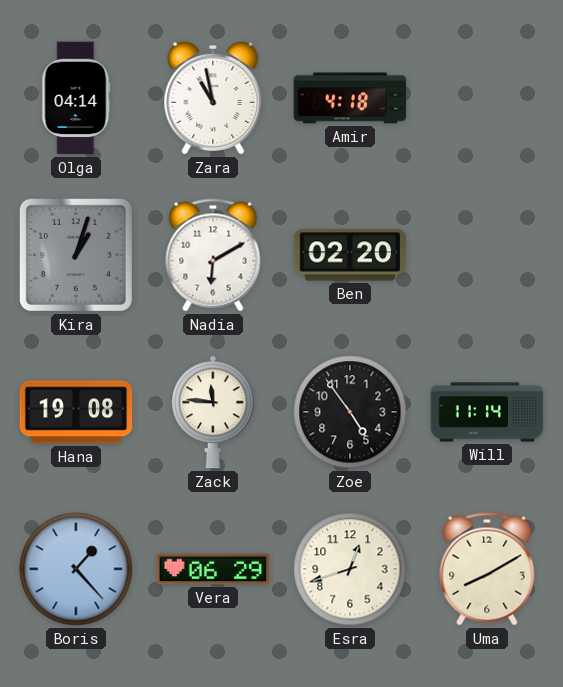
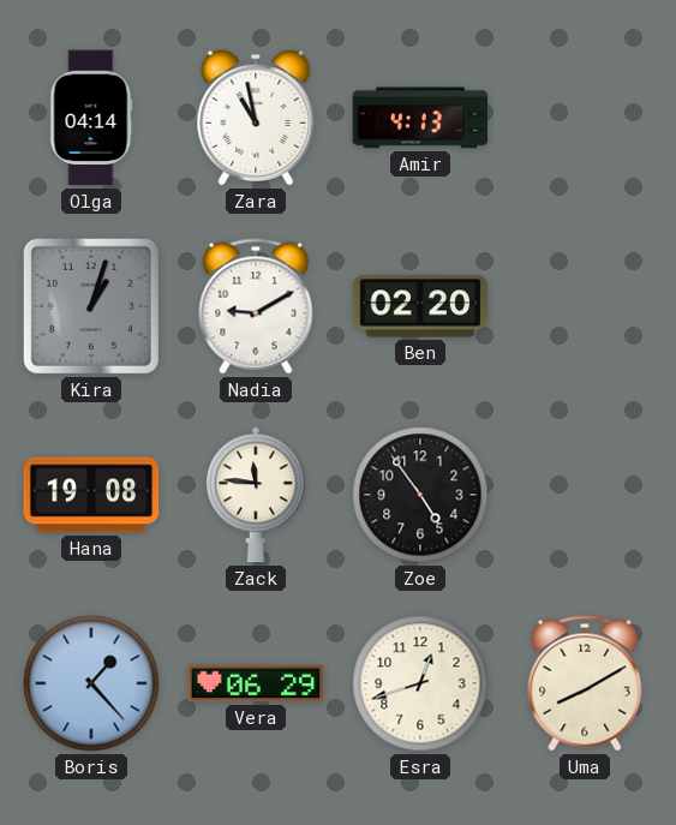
Amir: 4:18 -> 4:13
Nadia: 6:10 -> 9:10
Will: 11:14 -> none
